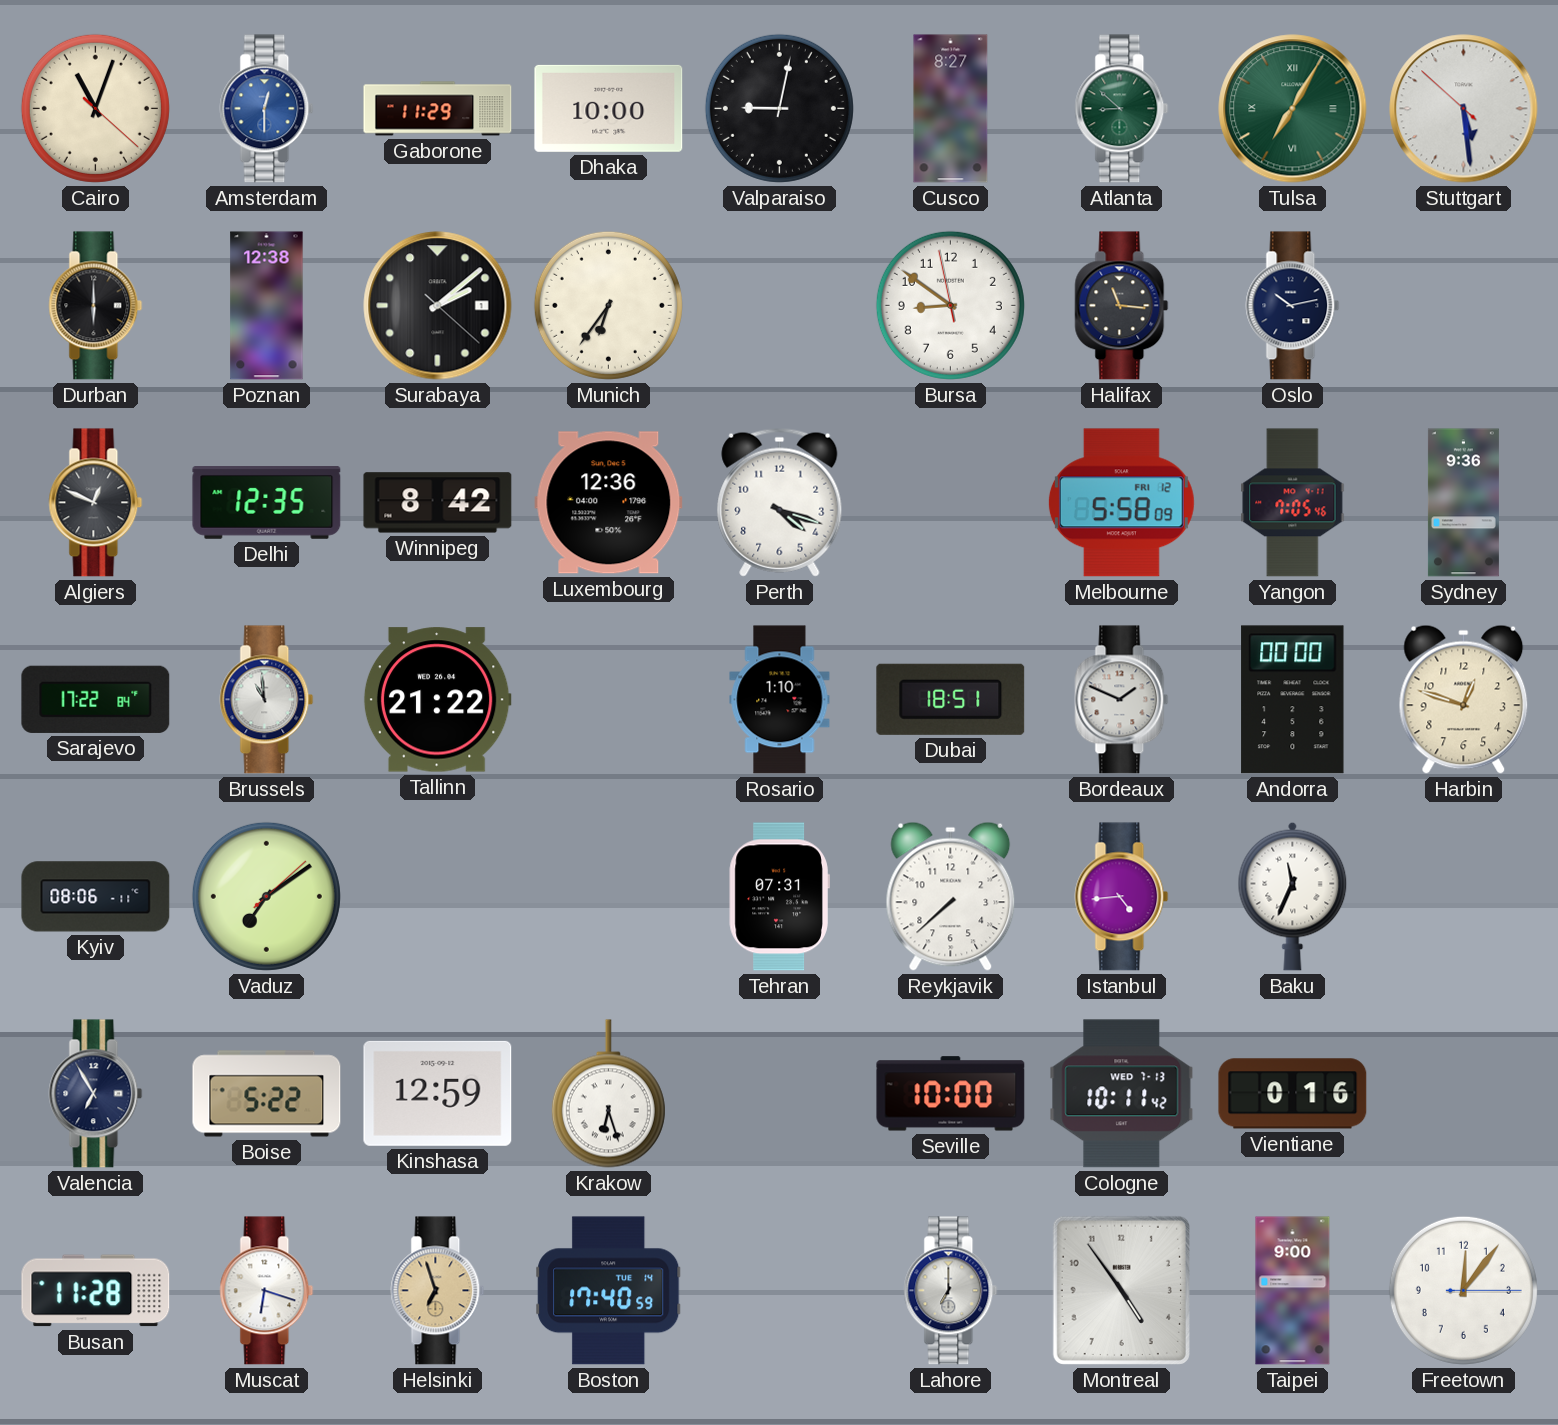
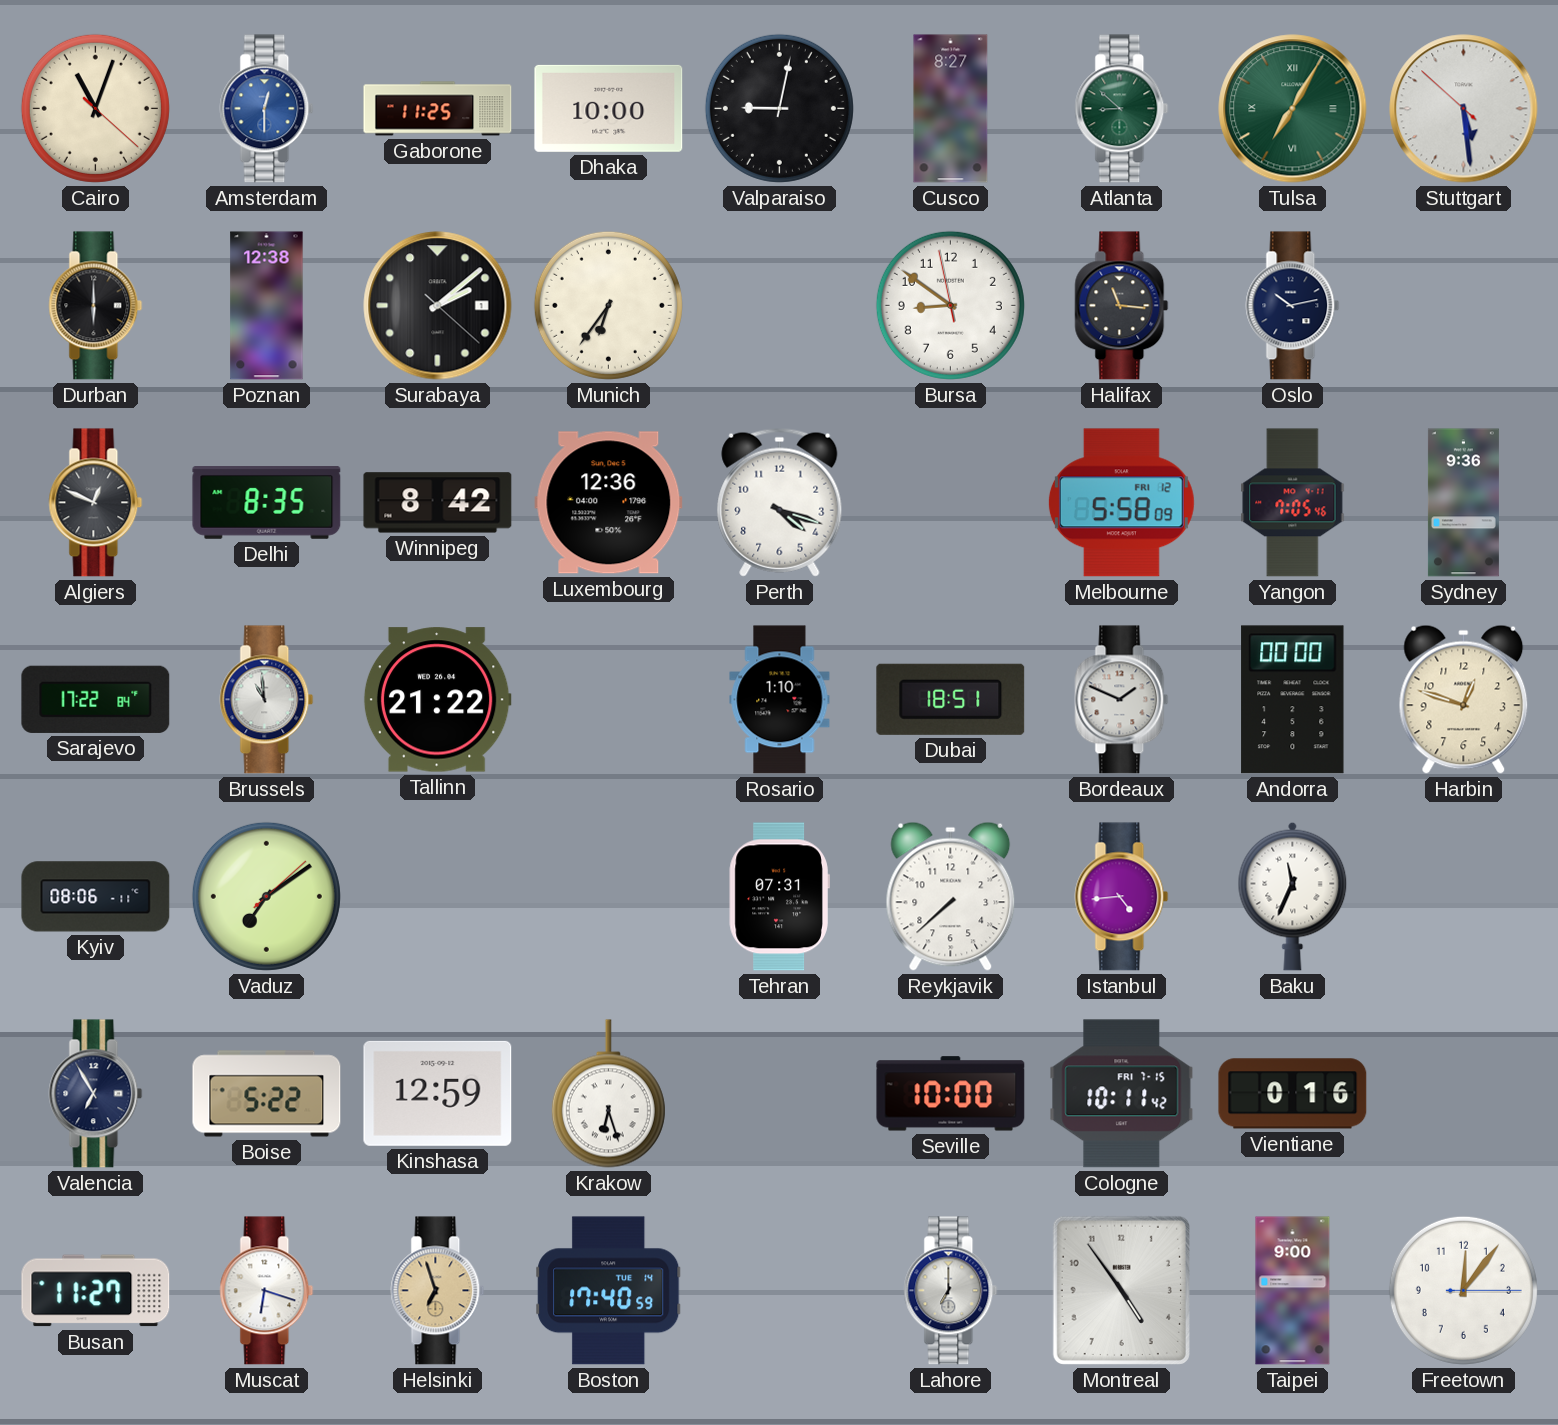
Gaborone: 11:29 -> 11:25
Delhi: 12:35 -> 8:35
Cologne date: WED 7-13 -> FRI 7-15
Busan: 11:28 -> 11:27
